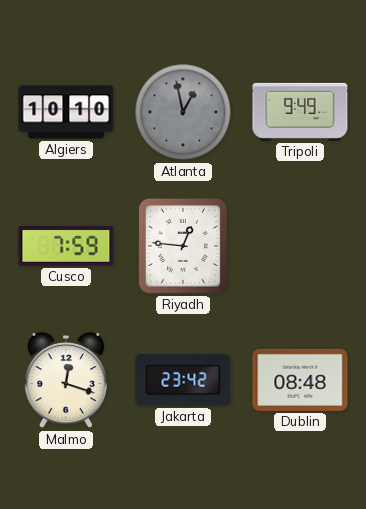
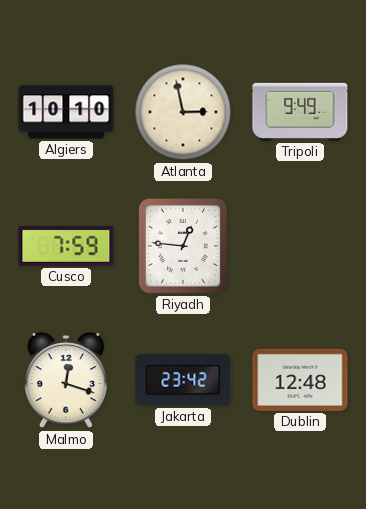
Atlanta: 12:58 -> 2:58
Atlanta dial: grey -> cream
Dublin: 08:48 -> 12:48
